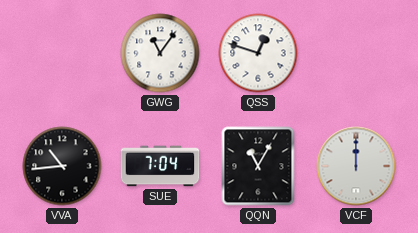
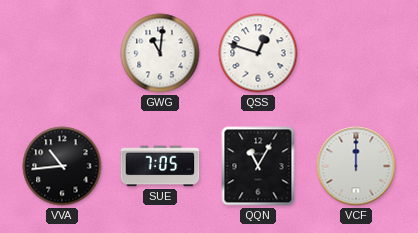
GWG: 11:06 -> 11:01
SUE: 7:04 -> 7:05
